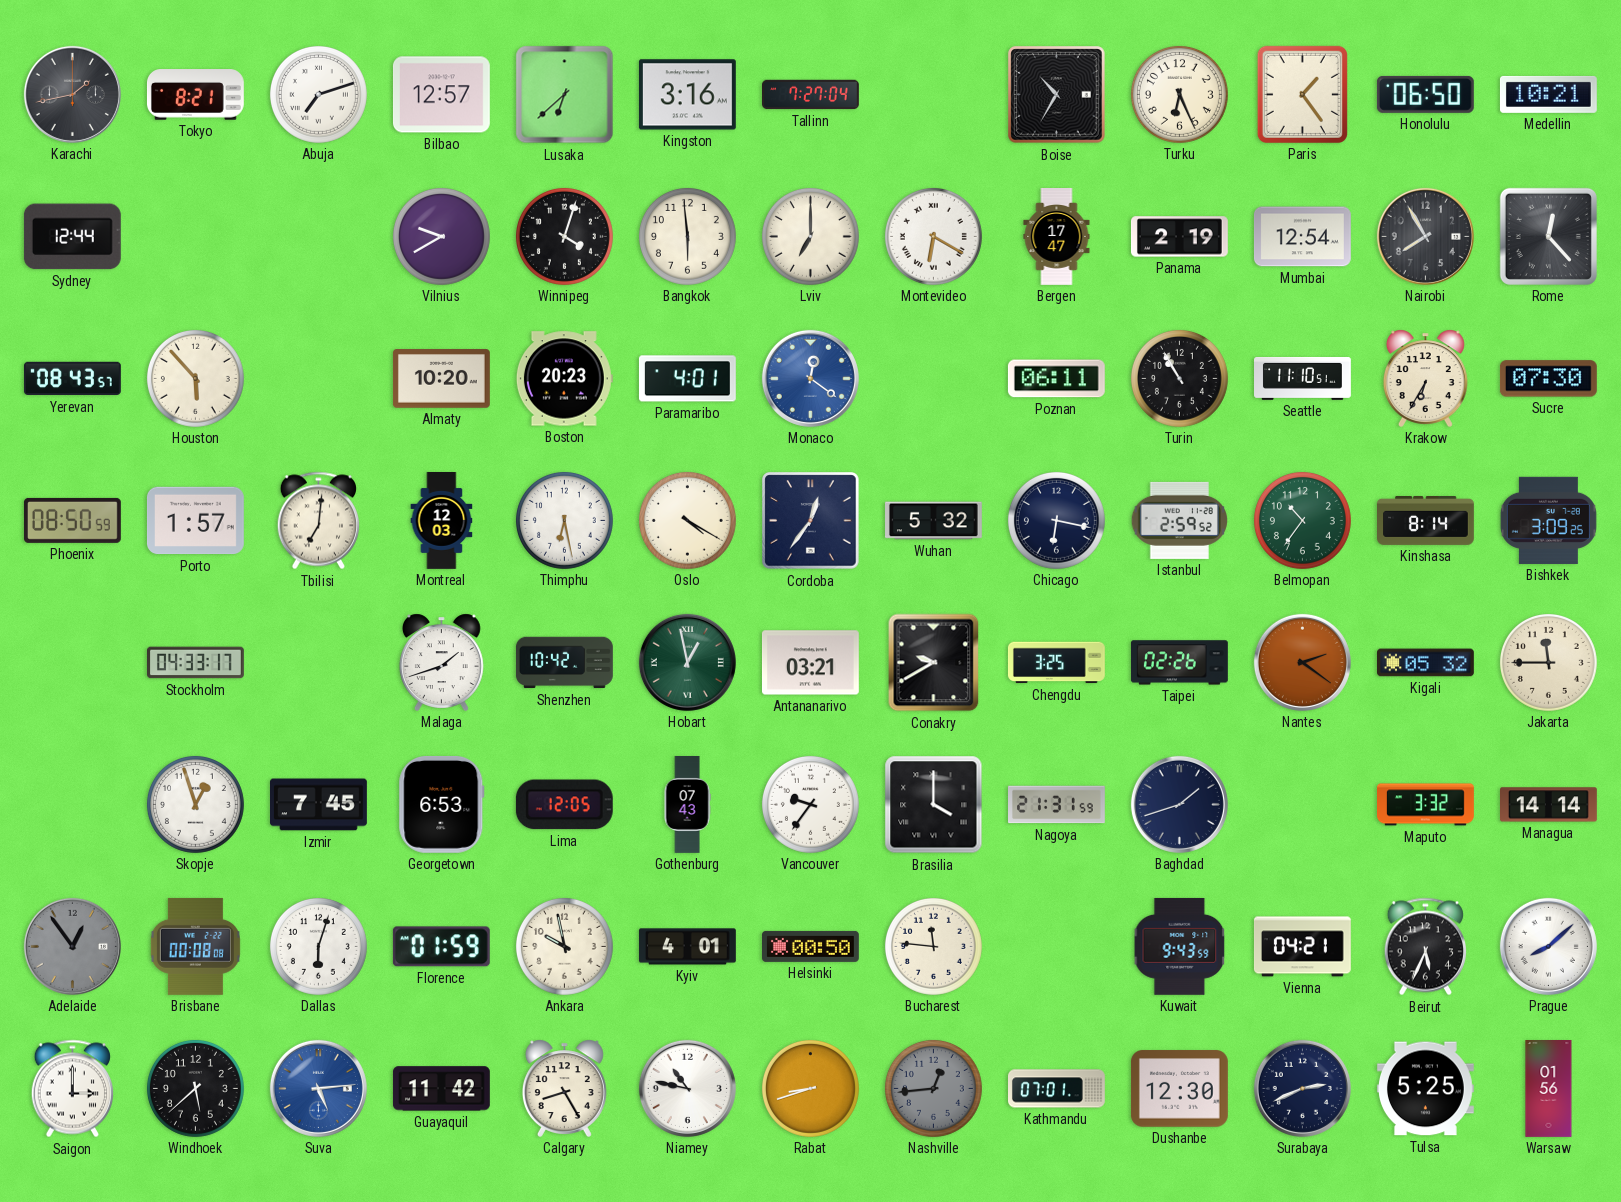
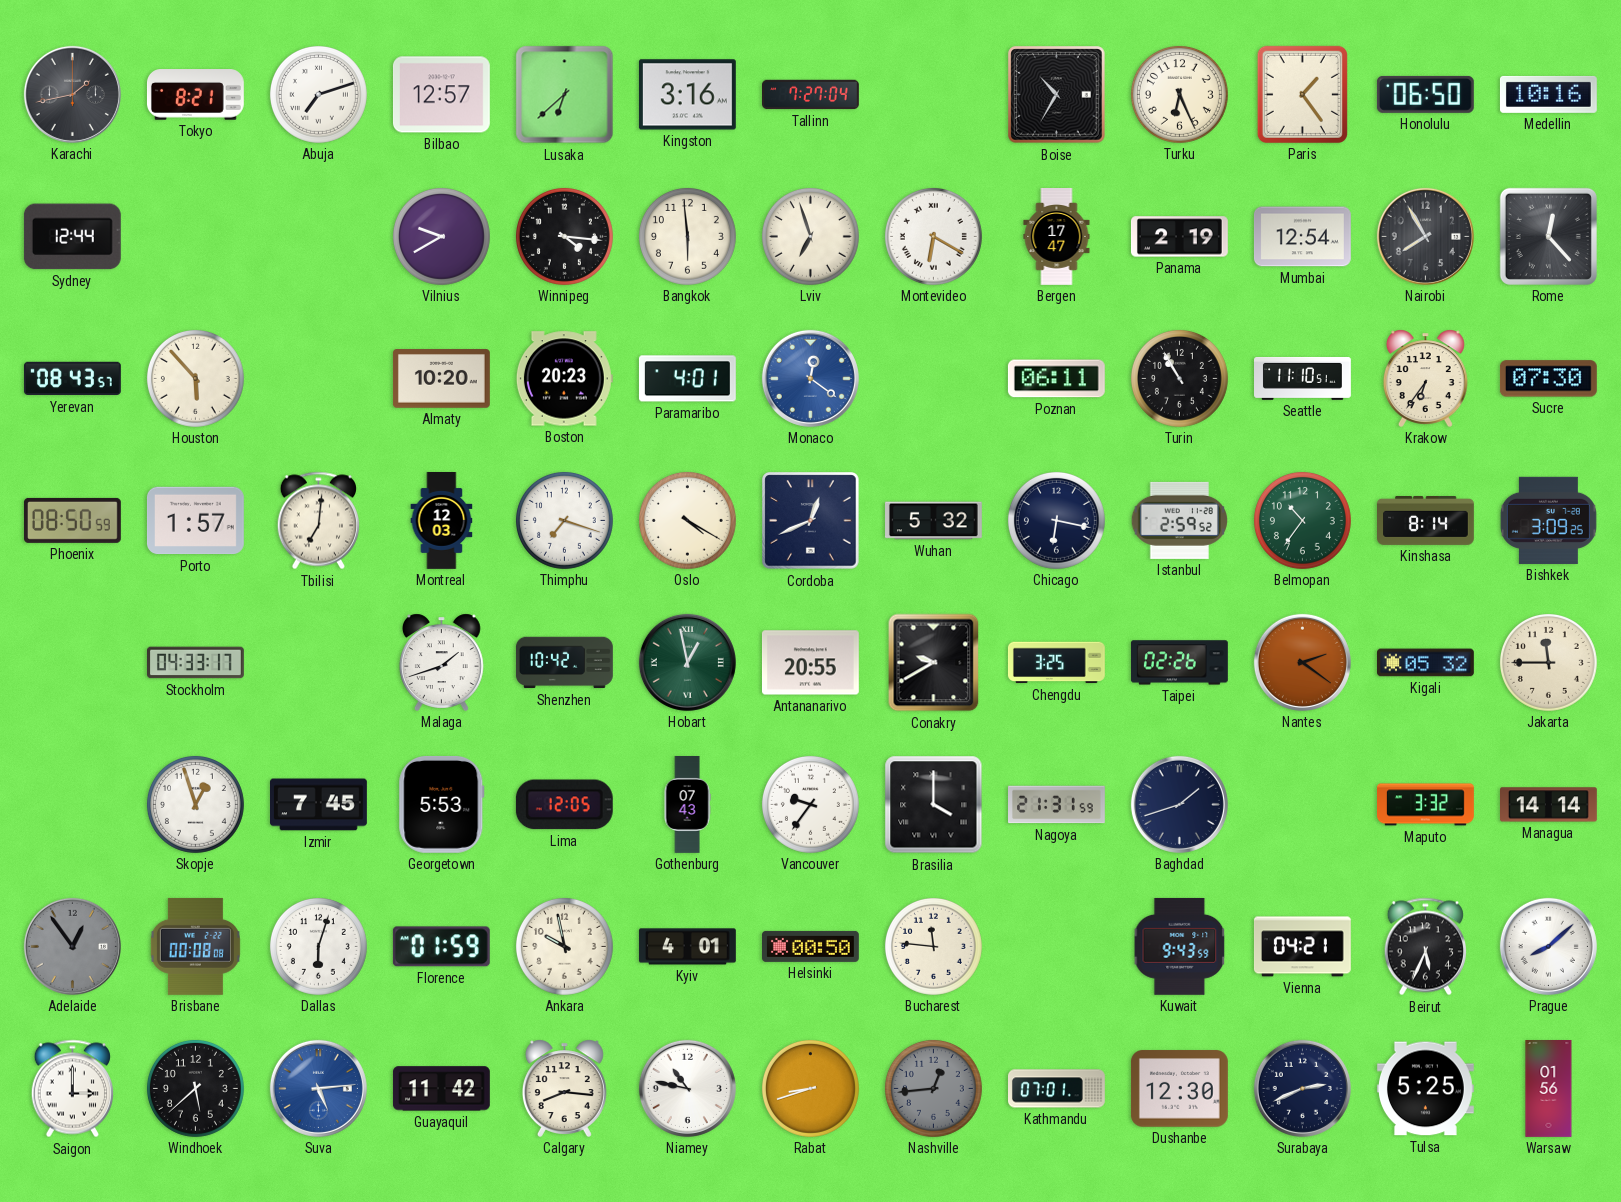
Medellin: 10:21 -> 10:16
Winnipeg: 4:03 -> 4:16
Lviv: 7:00 -> 6:57
Krakow: 6:35 -> 6:36
Thimphu: 6:28 -> 7:18
Cordoba: 12:36 -> 12:41
Antananarivo: 03:21 -> 20:55
Georgetown: 6:53 -> 5:53
Calgary: 8:25 -> 8:16
